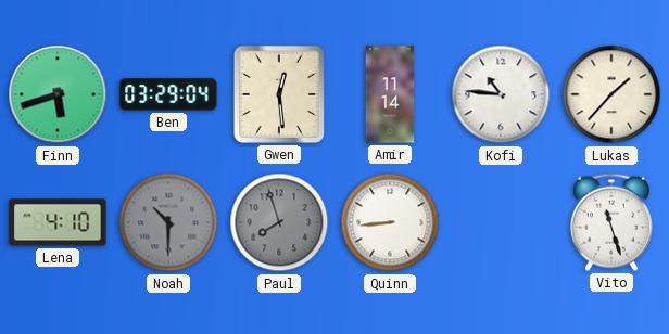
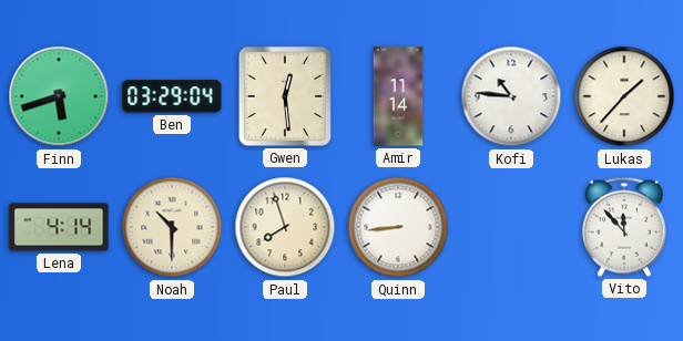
Lena: 4:10 -> 4:14
Noah dial: grey -> cream
Paul dial: grey -> cream
Vito: 11:27 -> 11:53
